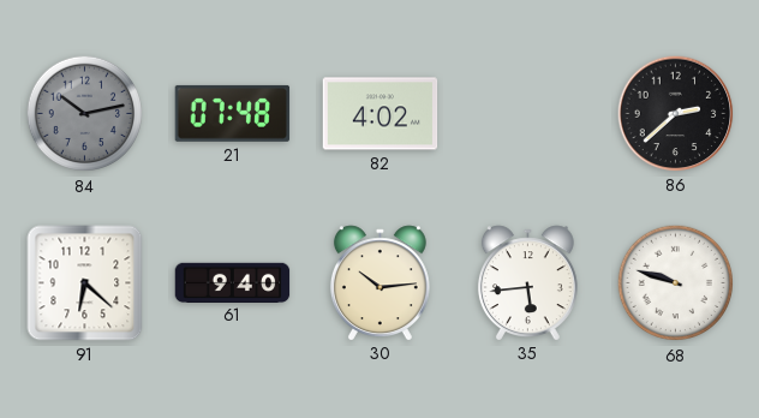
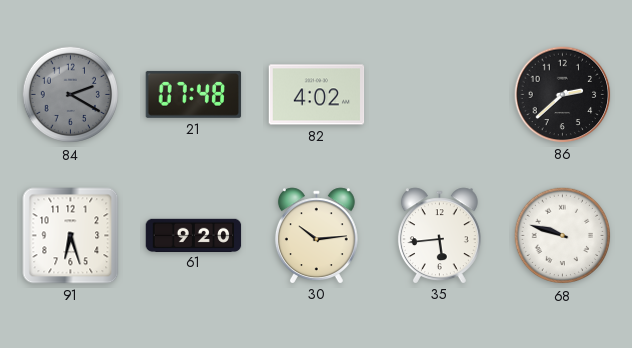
84: 10:13 -> 2:20
91: 6:22 -> 6:27
61: 9:40 -> 9:20
